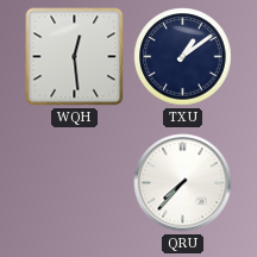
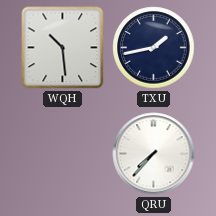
WQH: 12:29 -> 10:29
TXU: 1:09 -> 1:43
